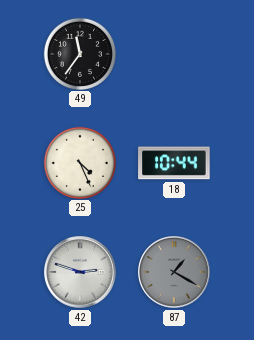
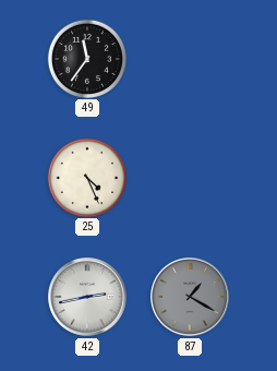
18: 10:44 -> none
42: 2:48 -> 2:43
